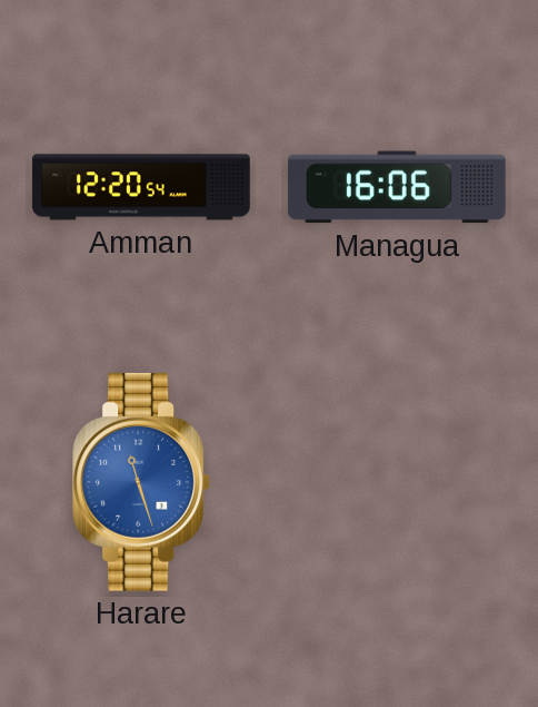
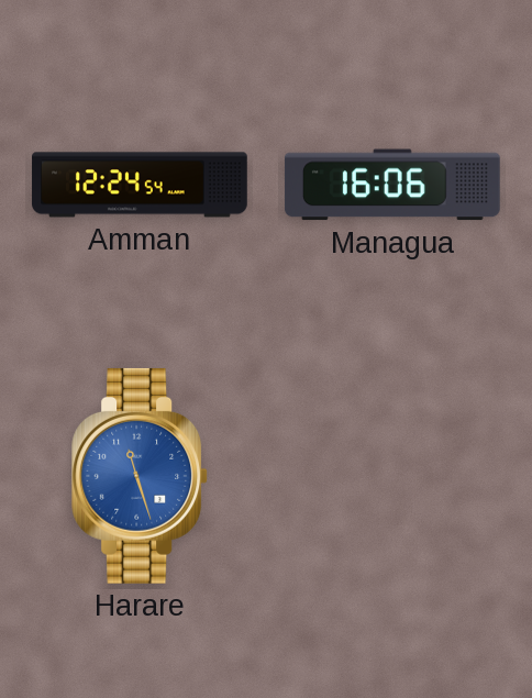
Amman: 12:20 -> 12:24
